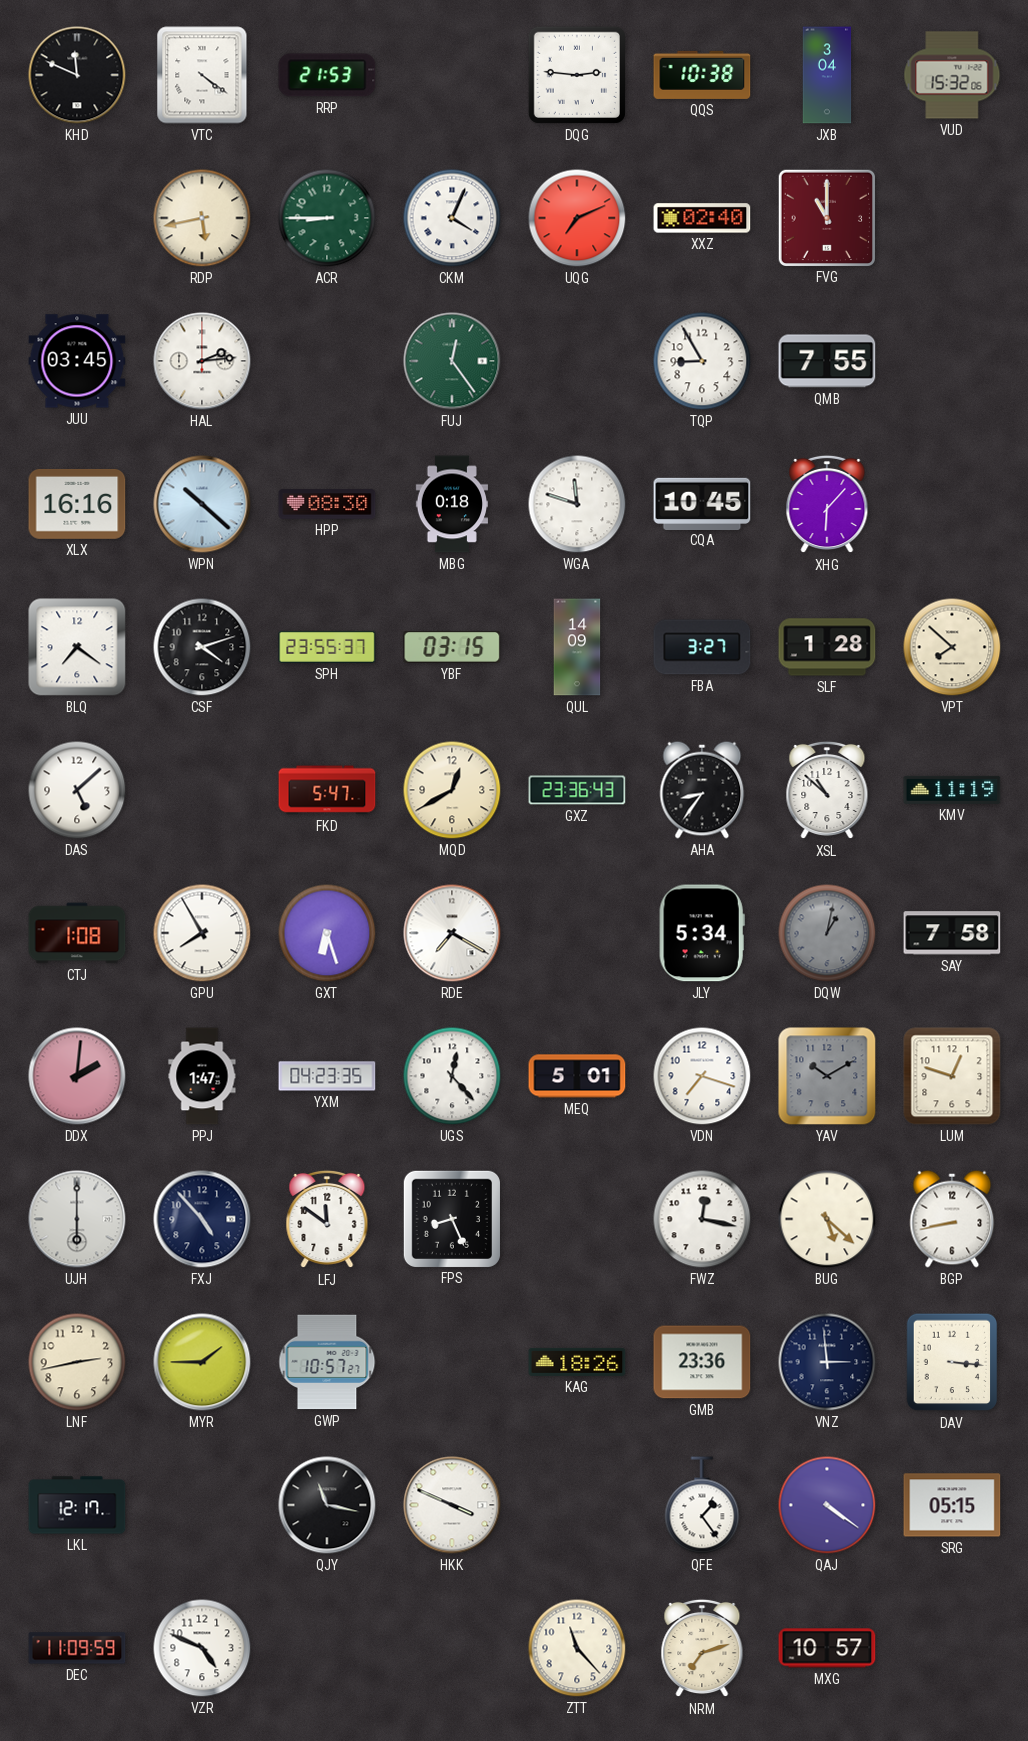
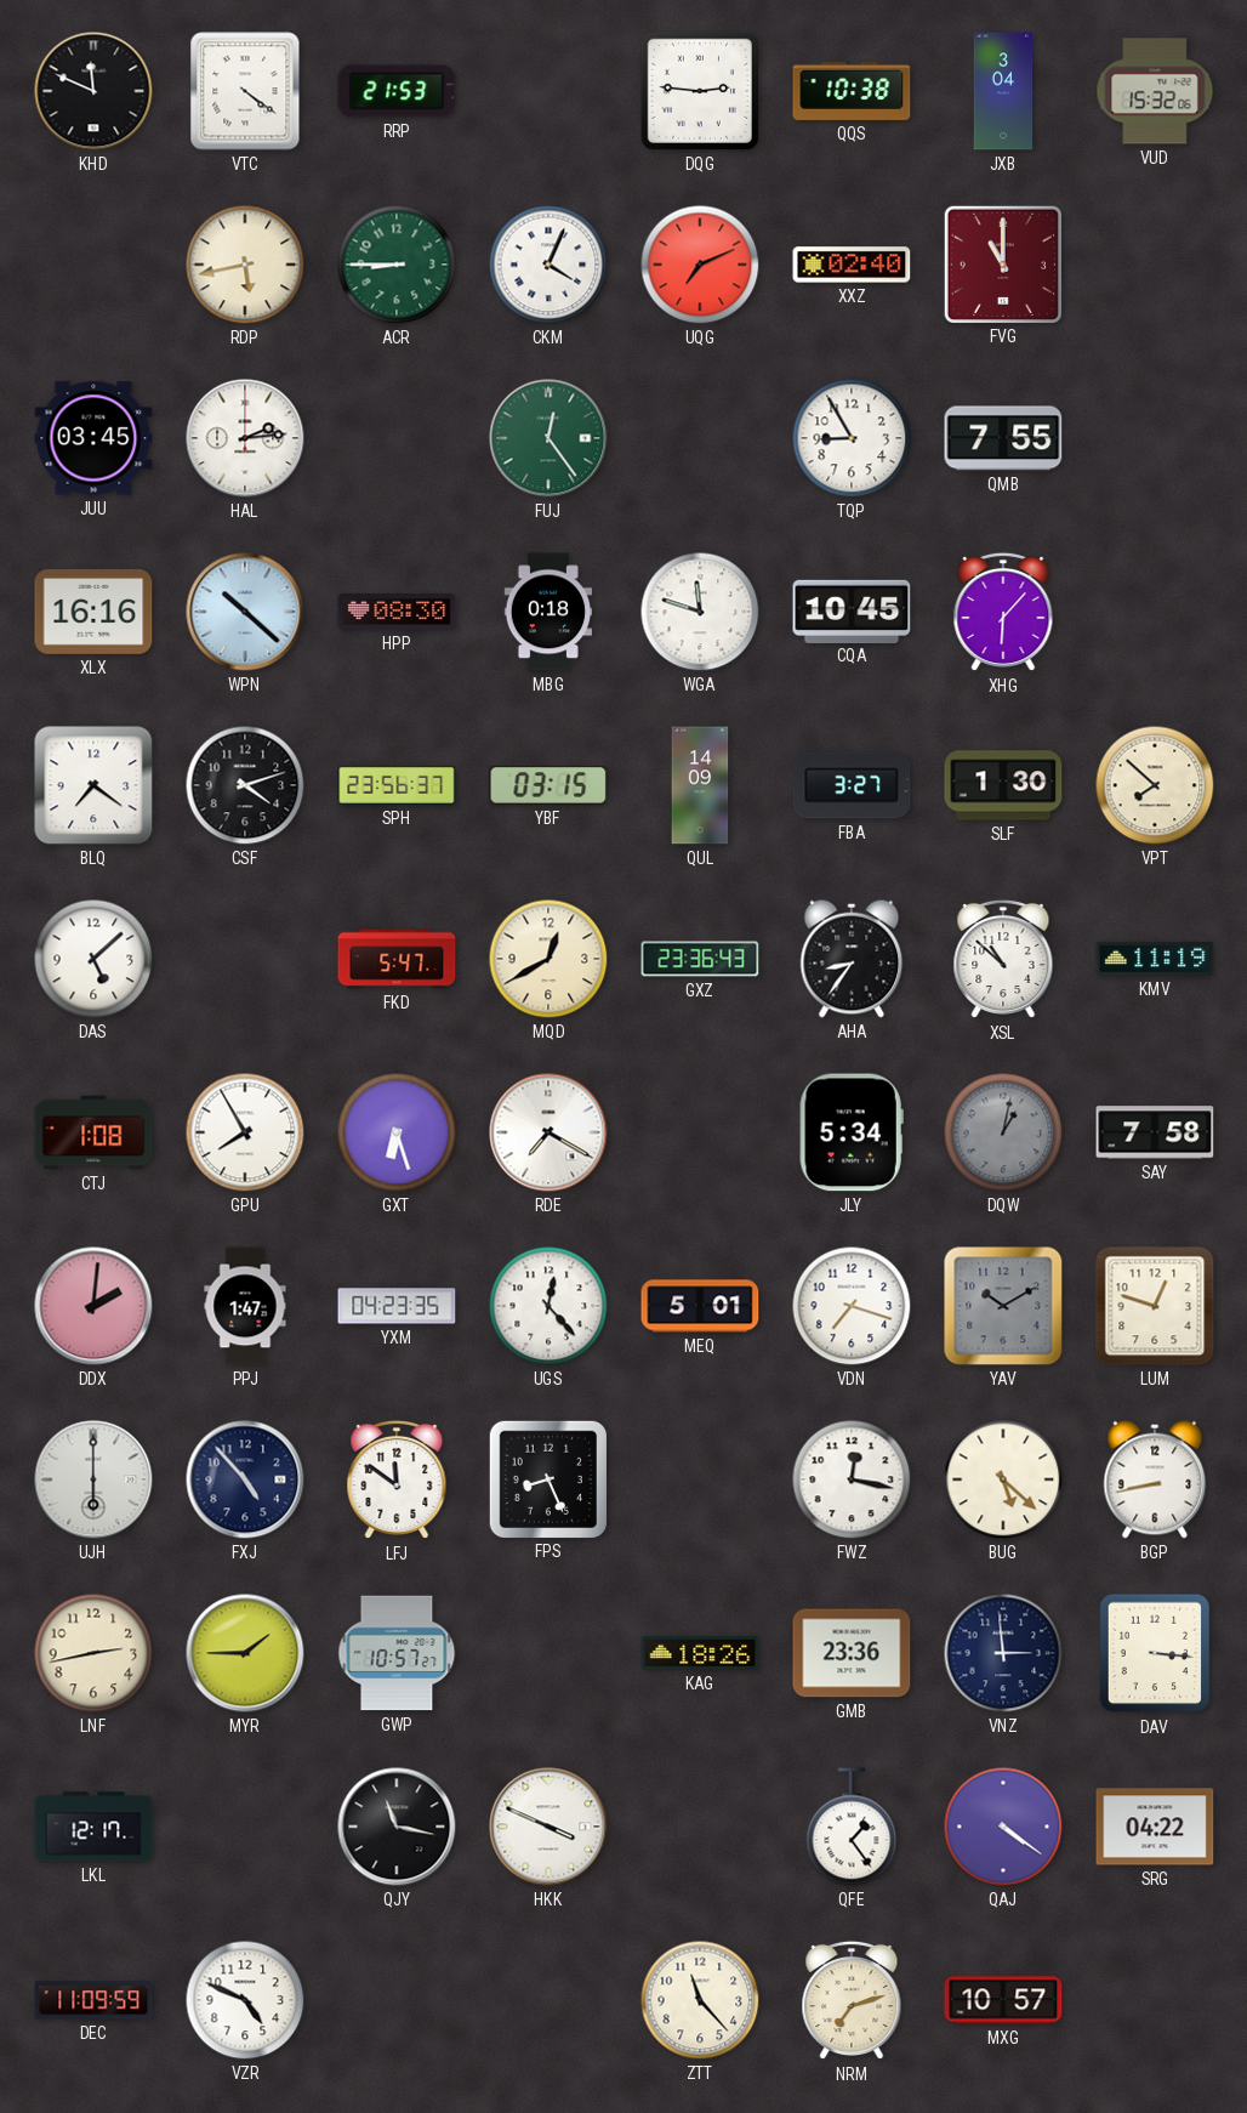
SPH: 23:55 -> 23:56
SLF: 1:28 -> 1:30
SRG: 05:15 -> 04:22
